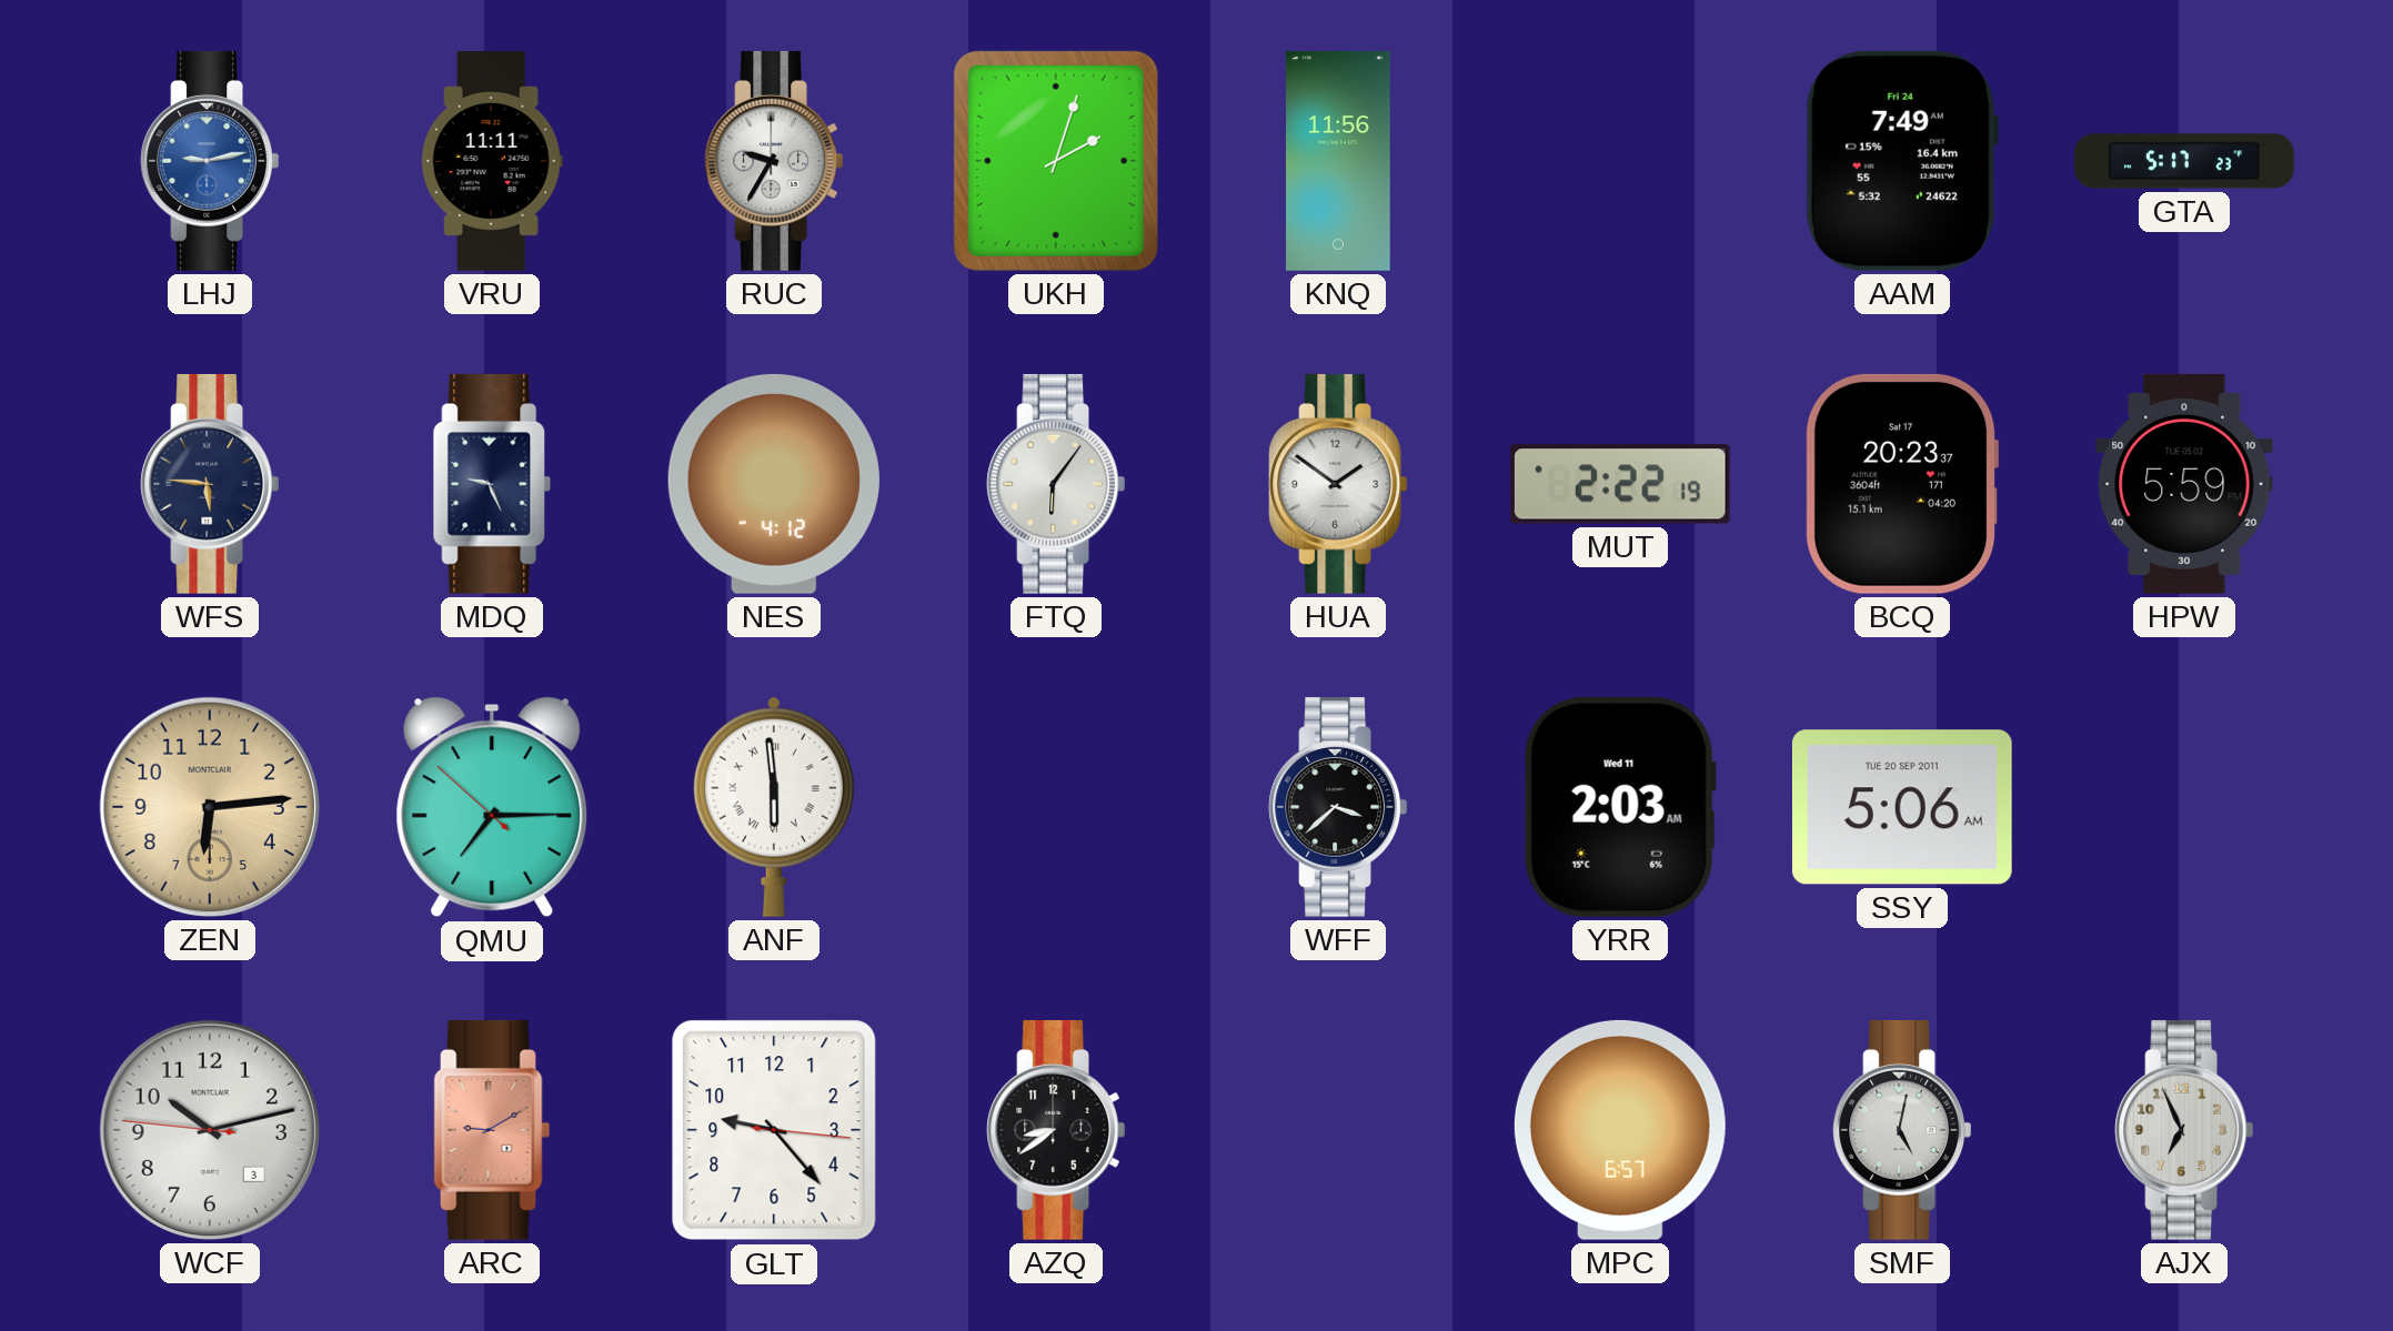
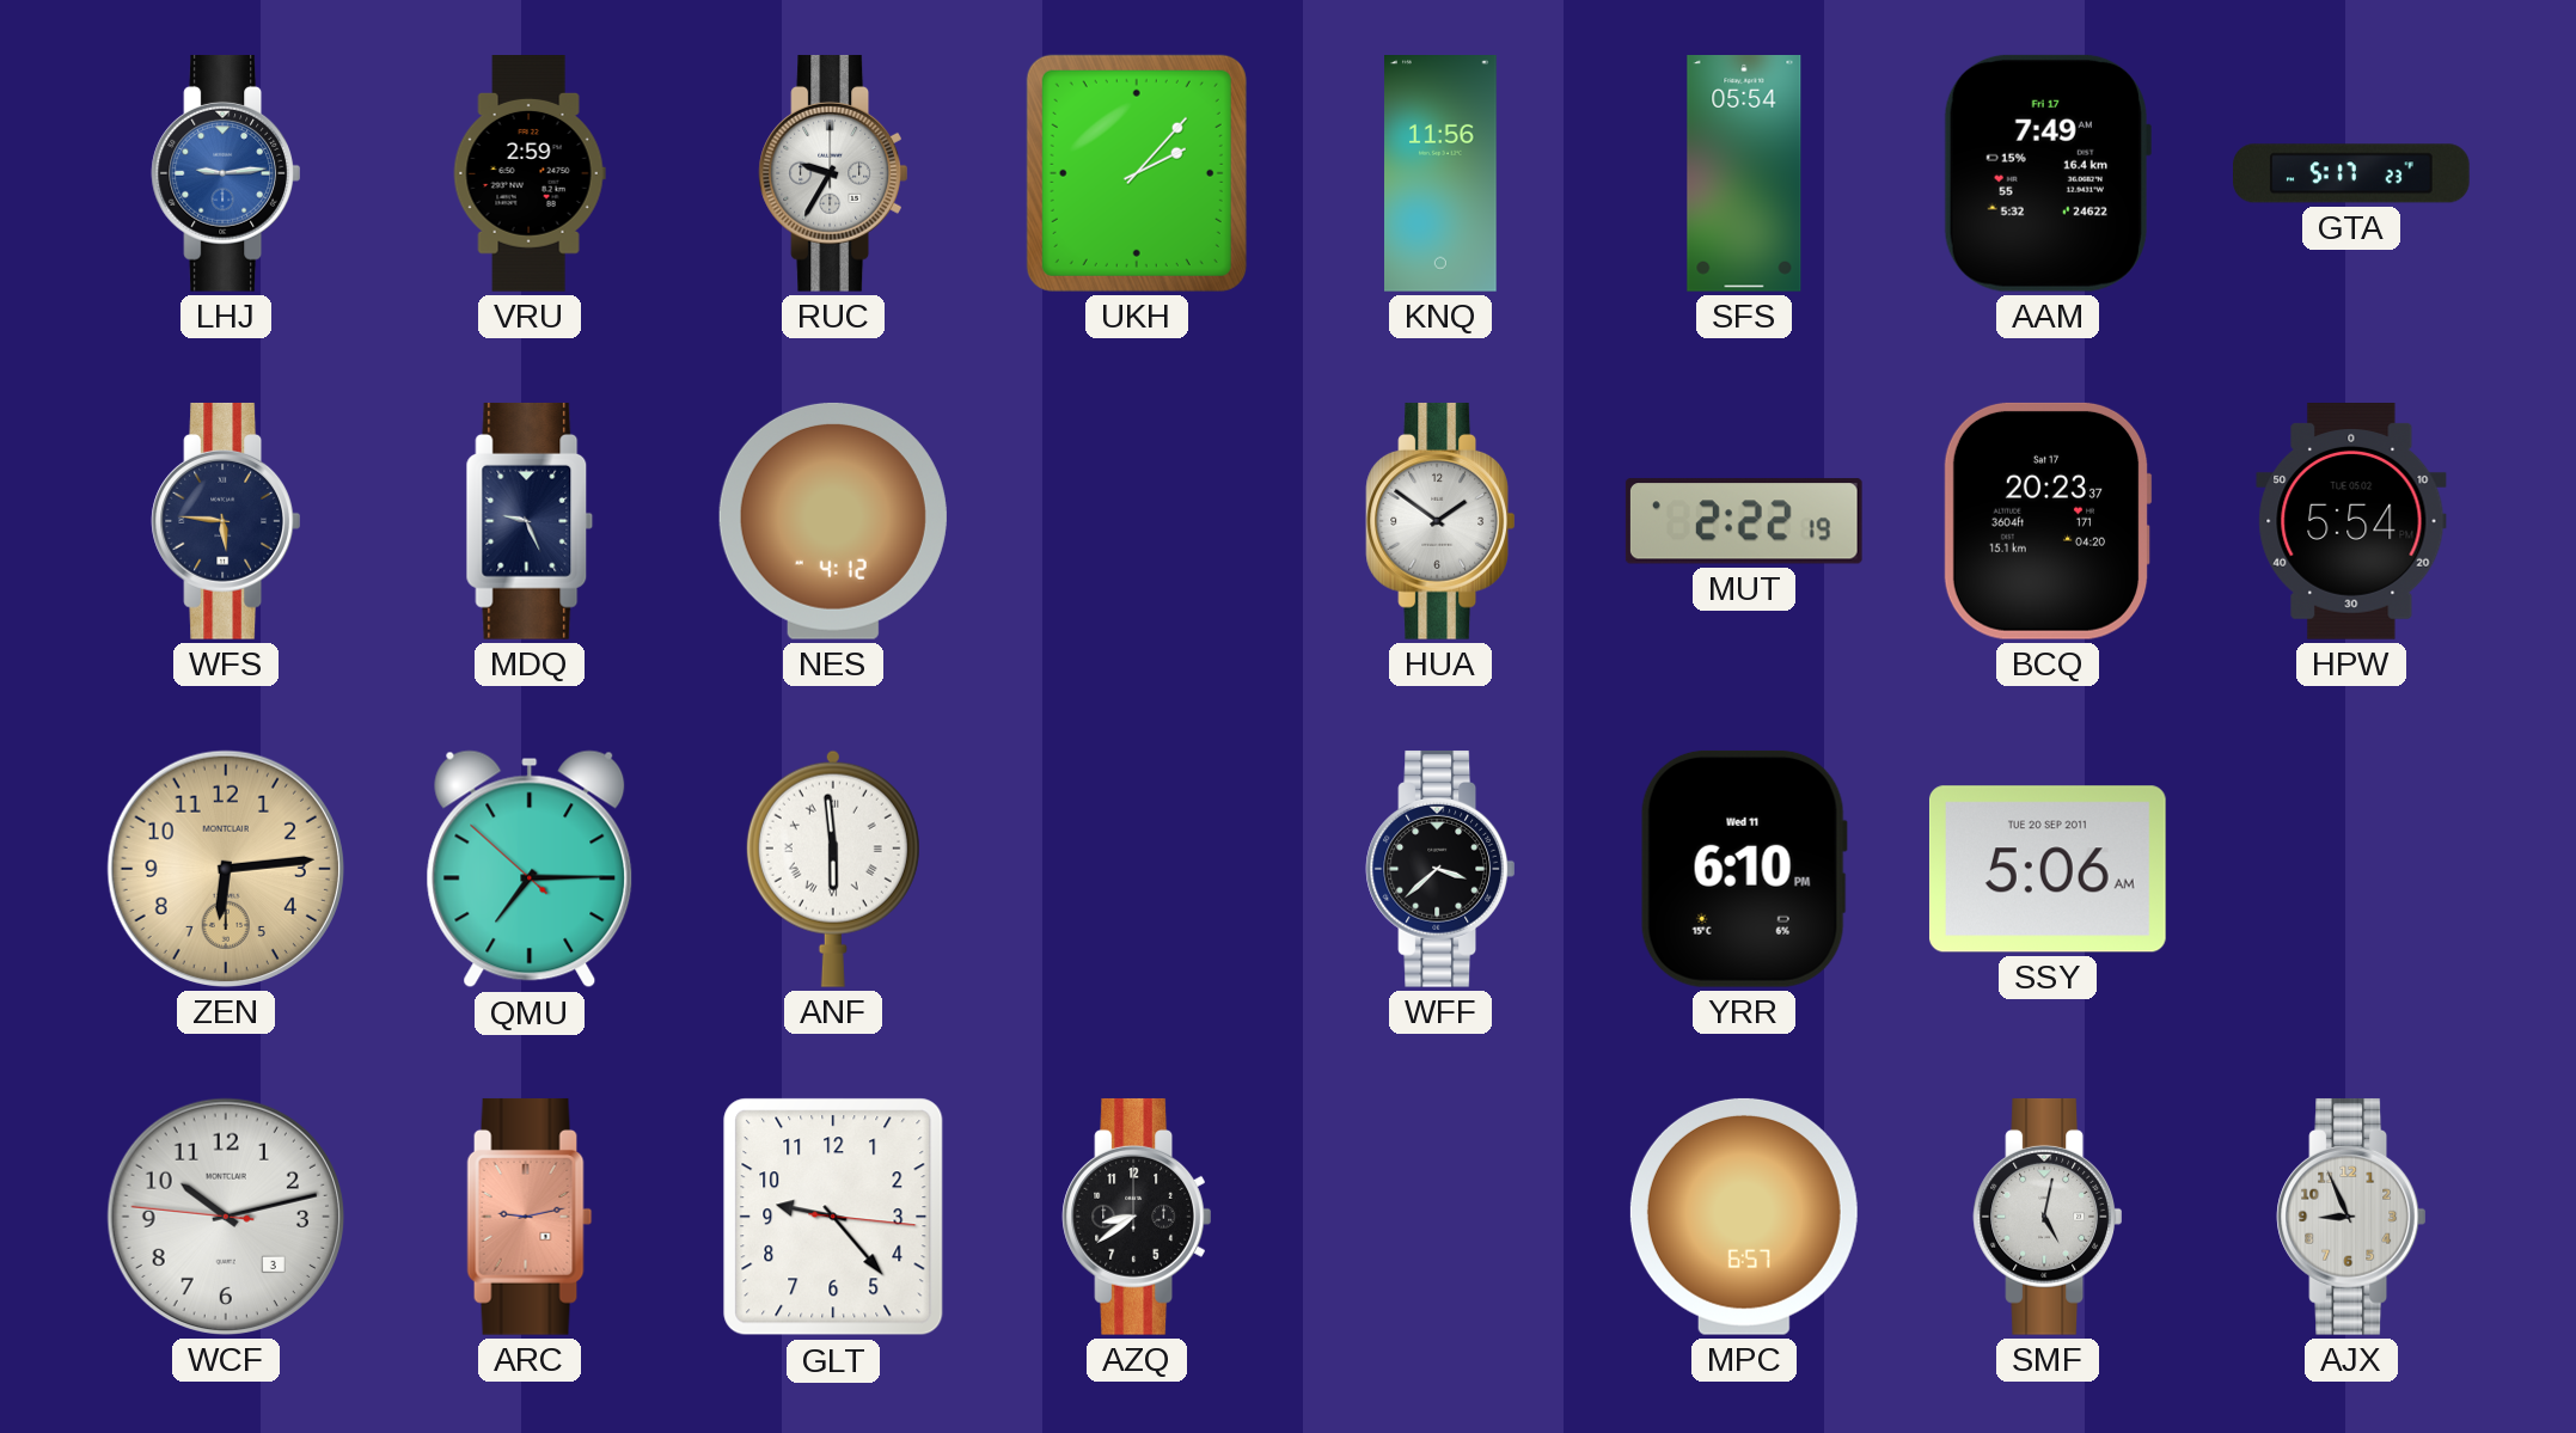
LHJ: 9:13 -> 9:14
VRU: 11:11 -> 2:59
UKH: 2:03 -> 2:07
SFS: none -> 05:54
AAM date: Fri 24 -> Fri 17
FTQ: 6:06 -> none
HPW: 5:59 -> 5:54
YRR: 2:03 -> 6:10
ARC: 9:10 -> 9:13
AJX: 6:56 -> 8:56
